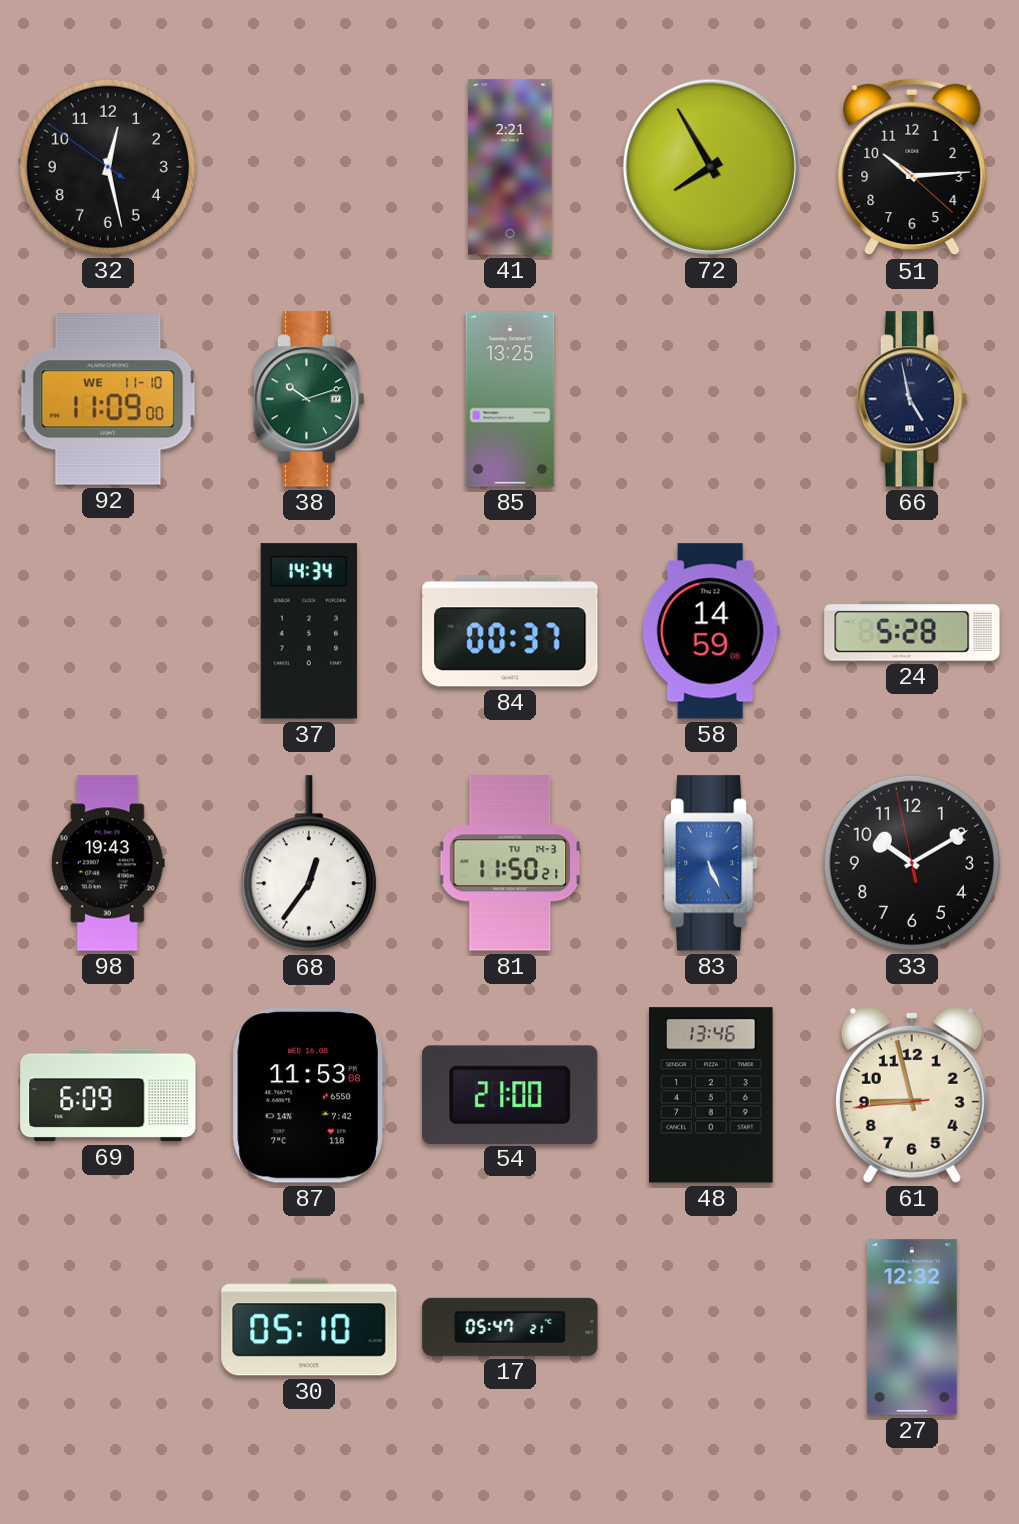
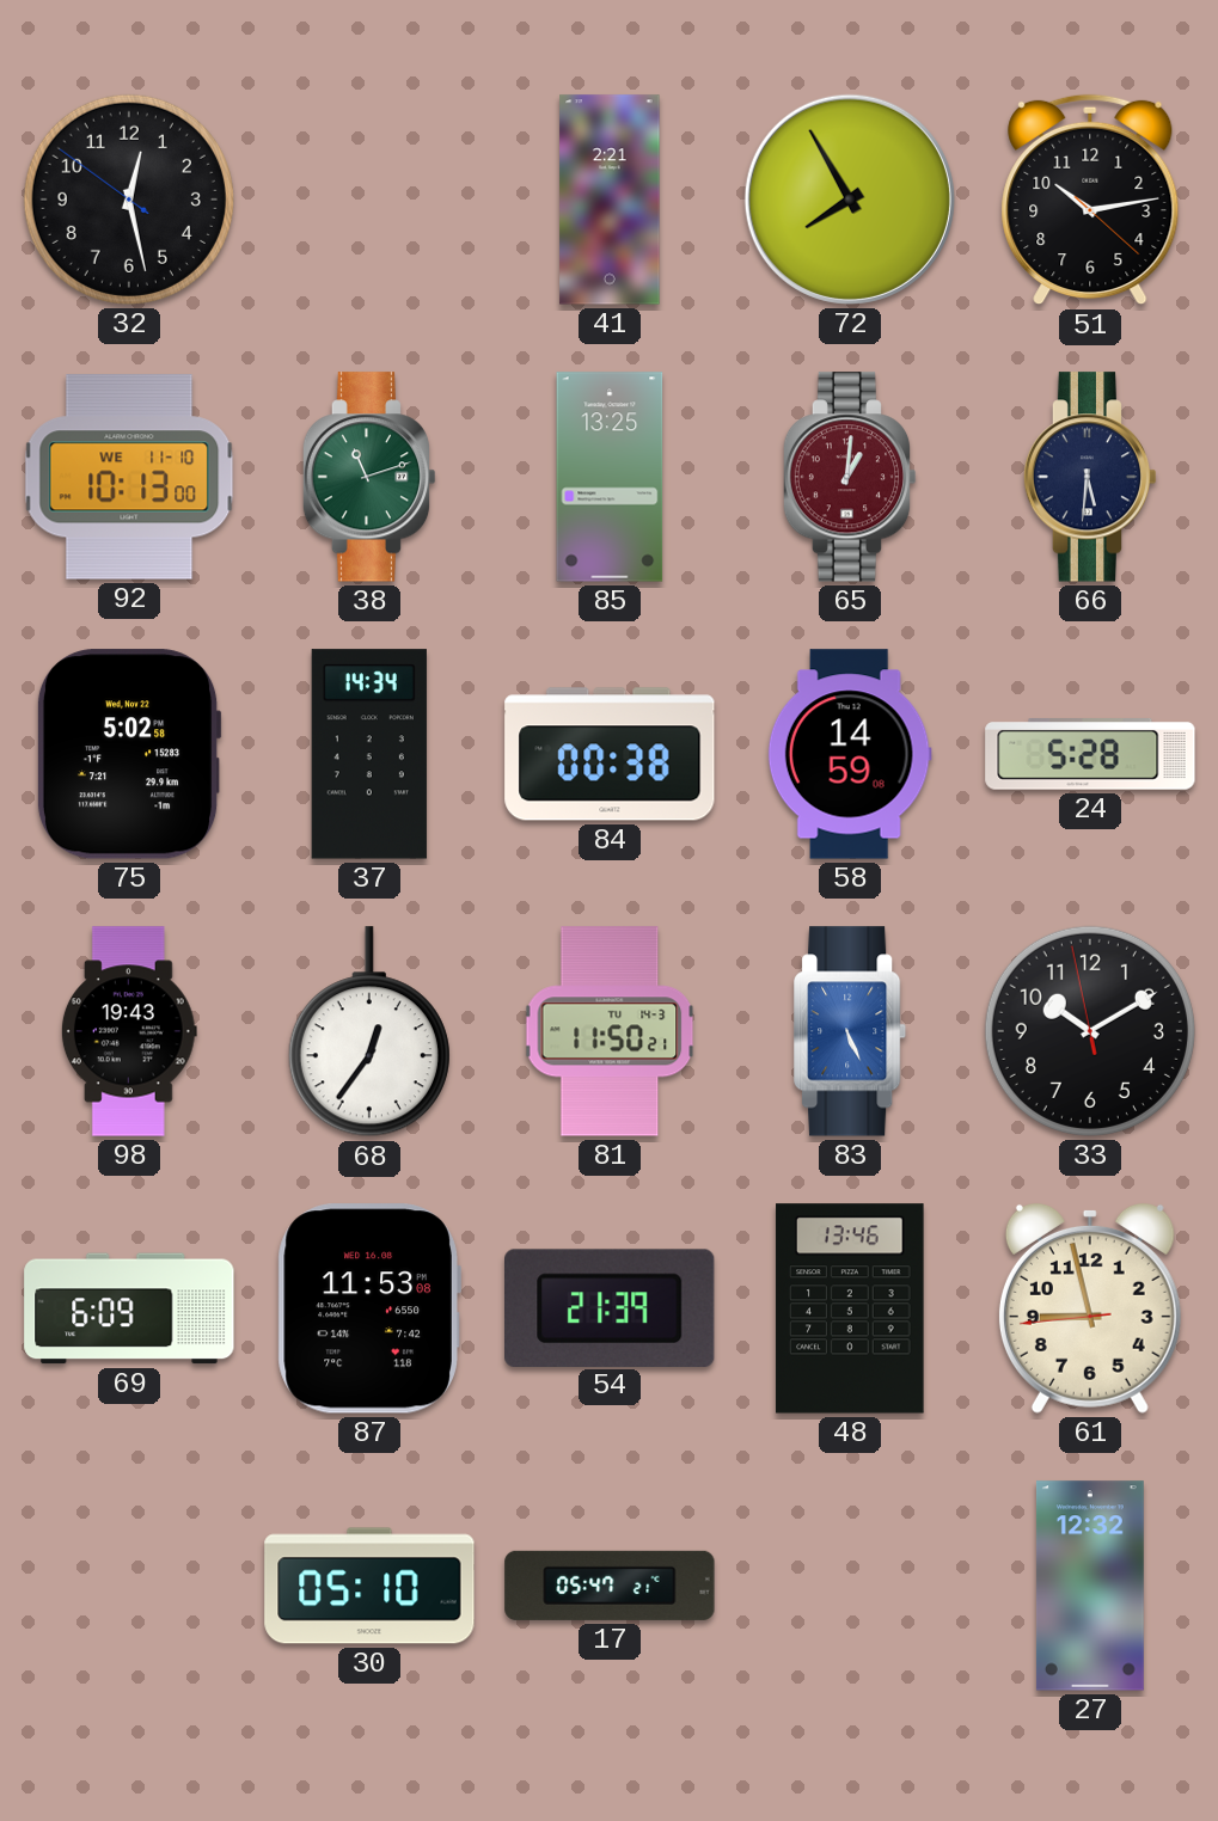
51: 10:14 -> 10:13
92: 11:09 -> 10:13
38: 10:12 -> 11:12
65: none -> 1:01
66: 4:58 -> 5:31
75: none -> 5:02
84: 00:37 -> 00:38
54: 21:00 -> 21:39
